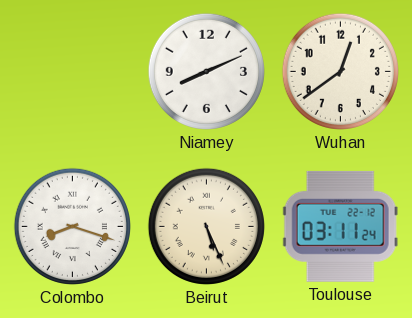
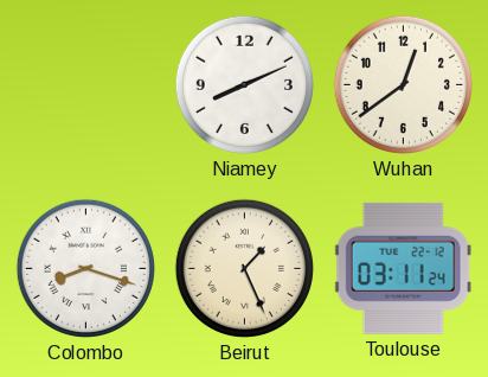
Beirut: 5:26 -> 1:26
